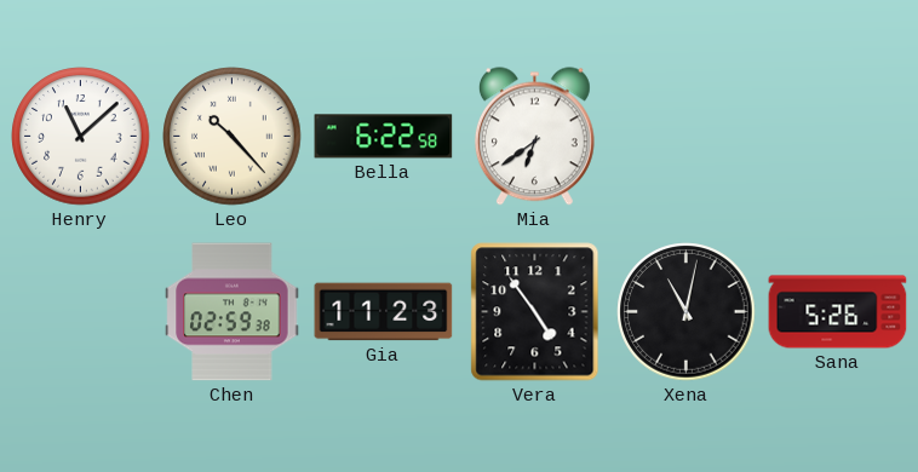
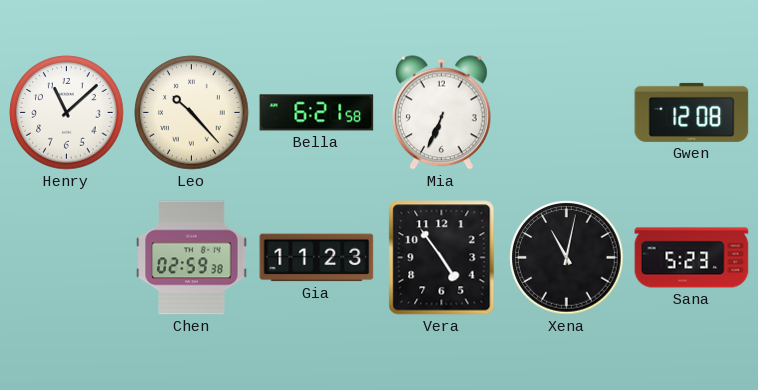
Bella: 6:22 -> 6:21
Mia: 6:39 -> 6:34
Gwen: none -> 12:08
Sana: 5:26 -> 5:23
